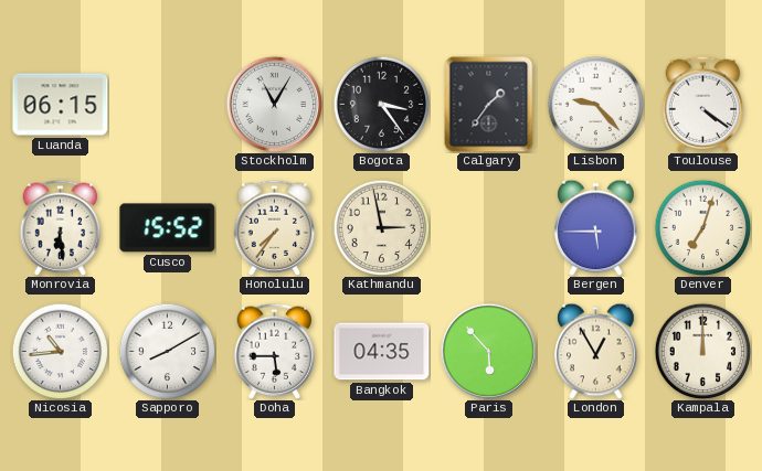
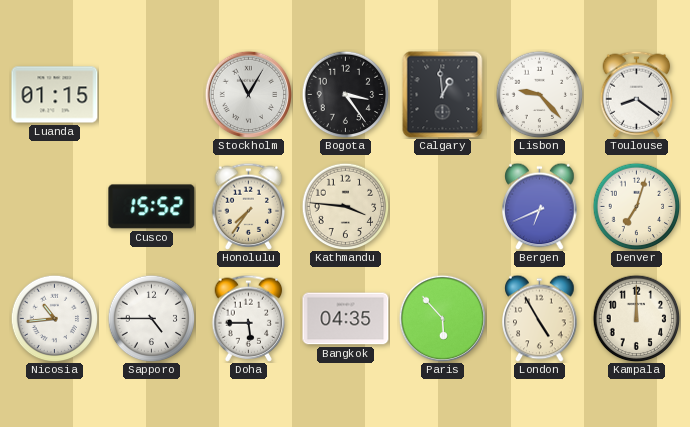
Luanda: 06:15 -> 01:15
Calgary: 1:36 -> 12:59
Toulouse: 4:21 -> 8:21
Monrovia: 6:29 -> none
Kathmandu: 2:58 -> 3:46
Bergen: 5:45 -> 6:41
Sapporo: 8:10 -> 4:45
London: 12:55 -> 4:55
